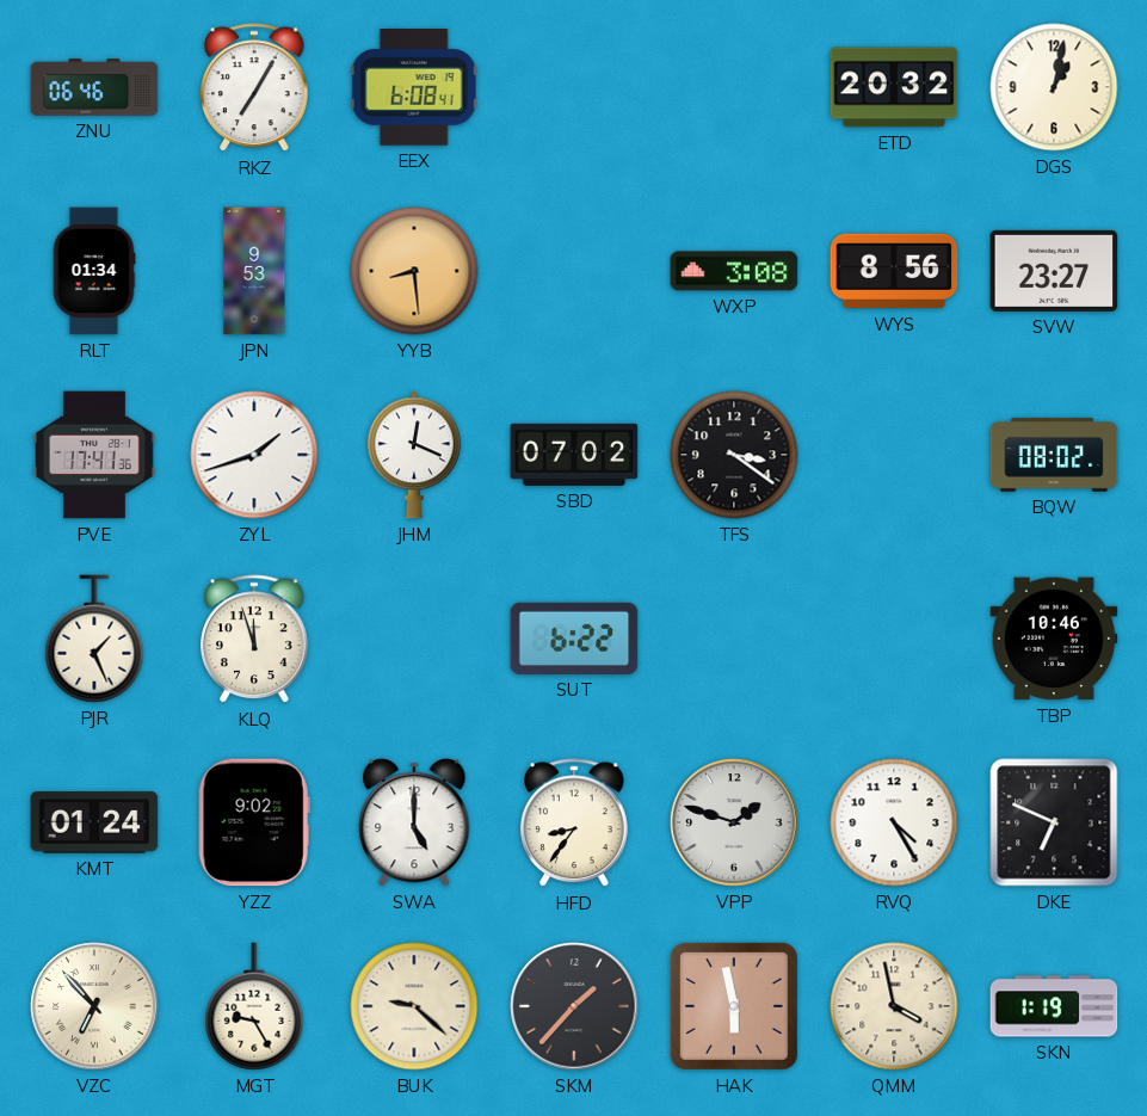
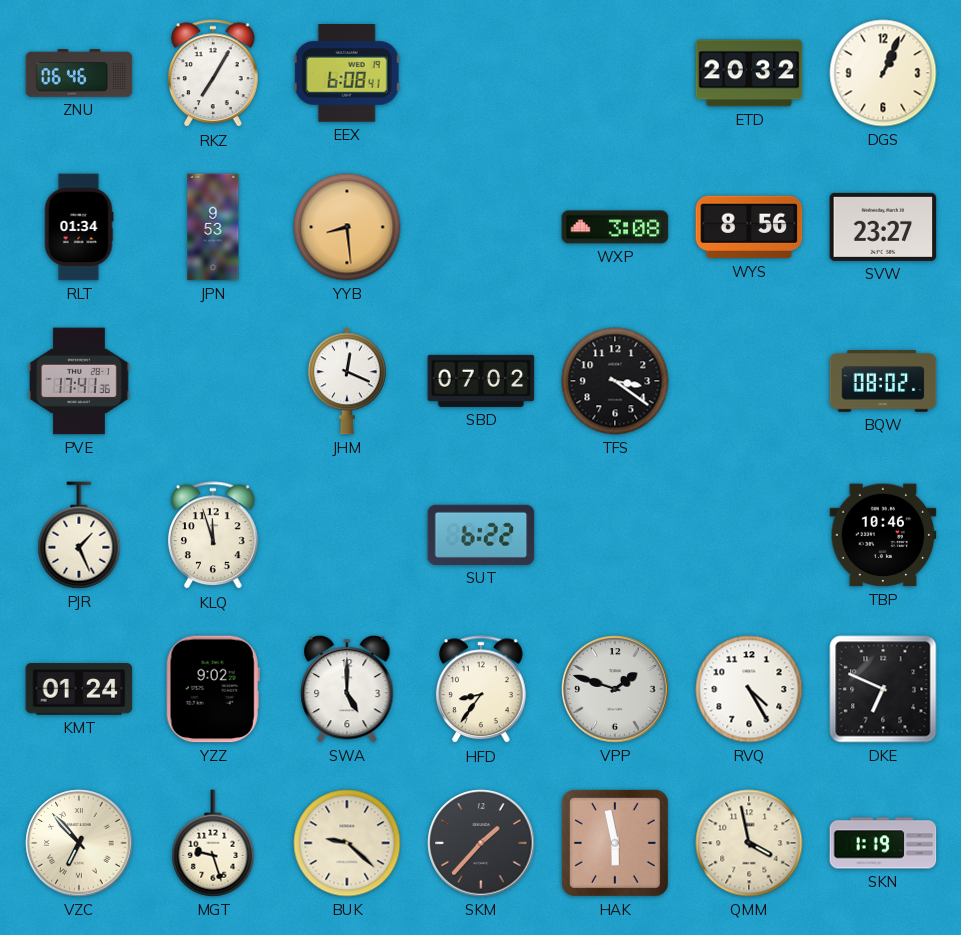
DGS: 1:02 -> 1:04
ZYL: 1:42 -> none
MGT: 9:25 -> 9:27
